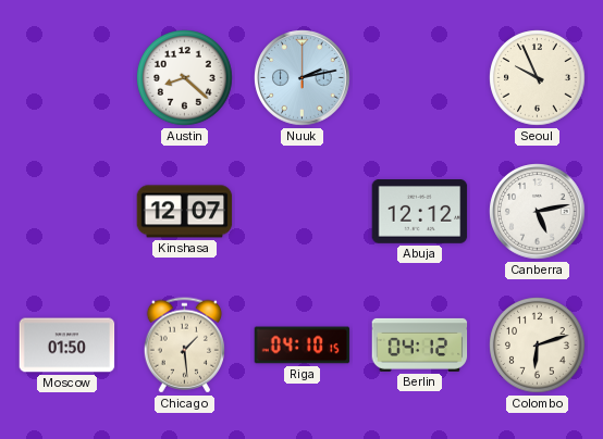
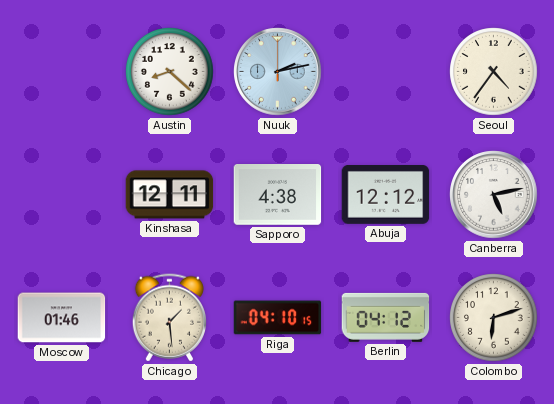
Seoul: 9:56 -> 4:36
Kinshasa: 12:07 -> 12:11
Sapporo: none -> 4:38
Moscow: 01:50 -> 01:46
